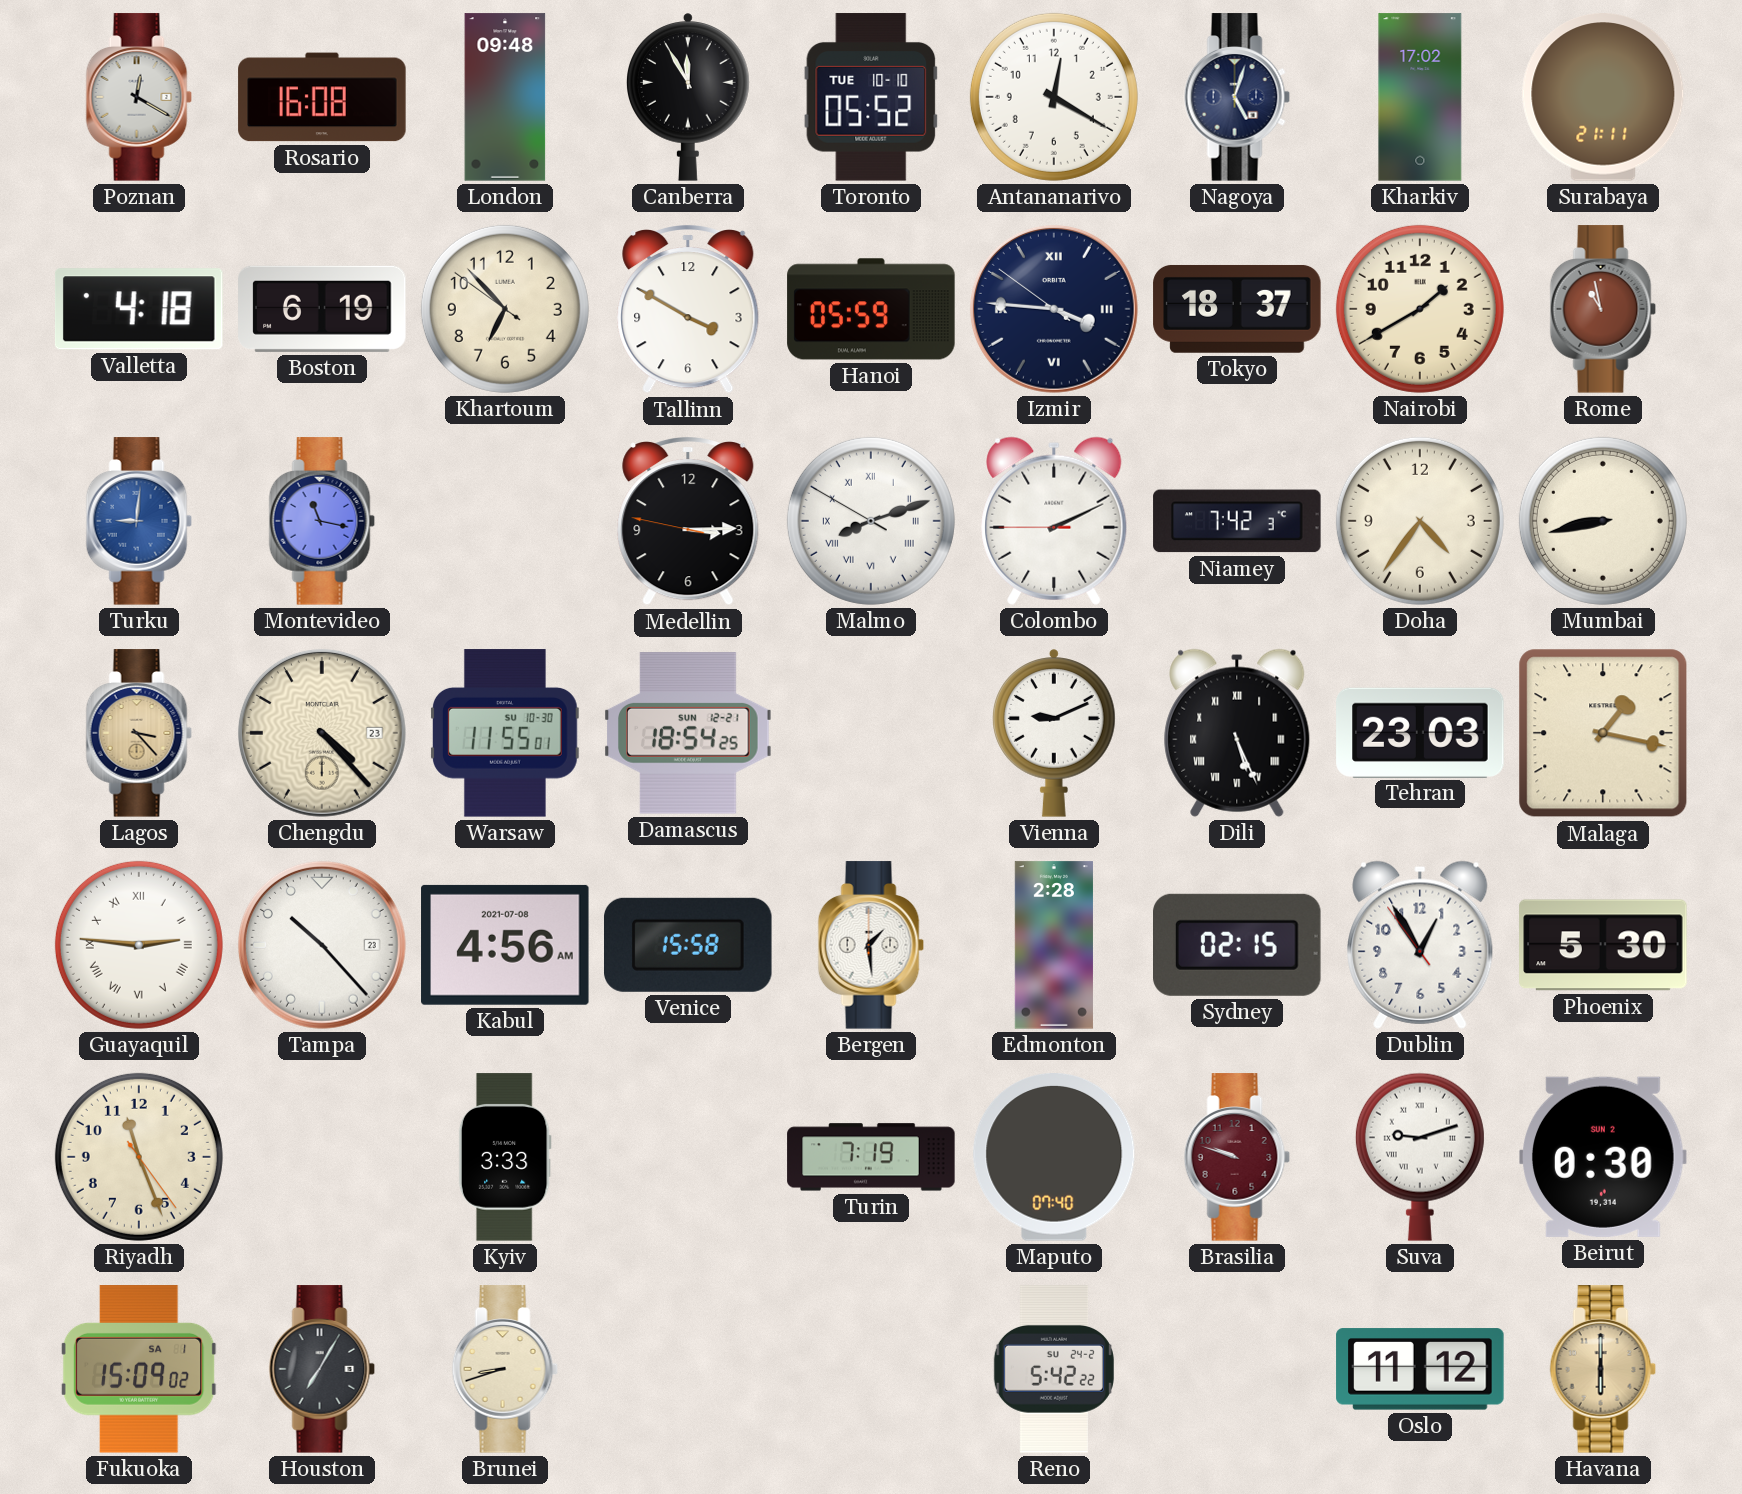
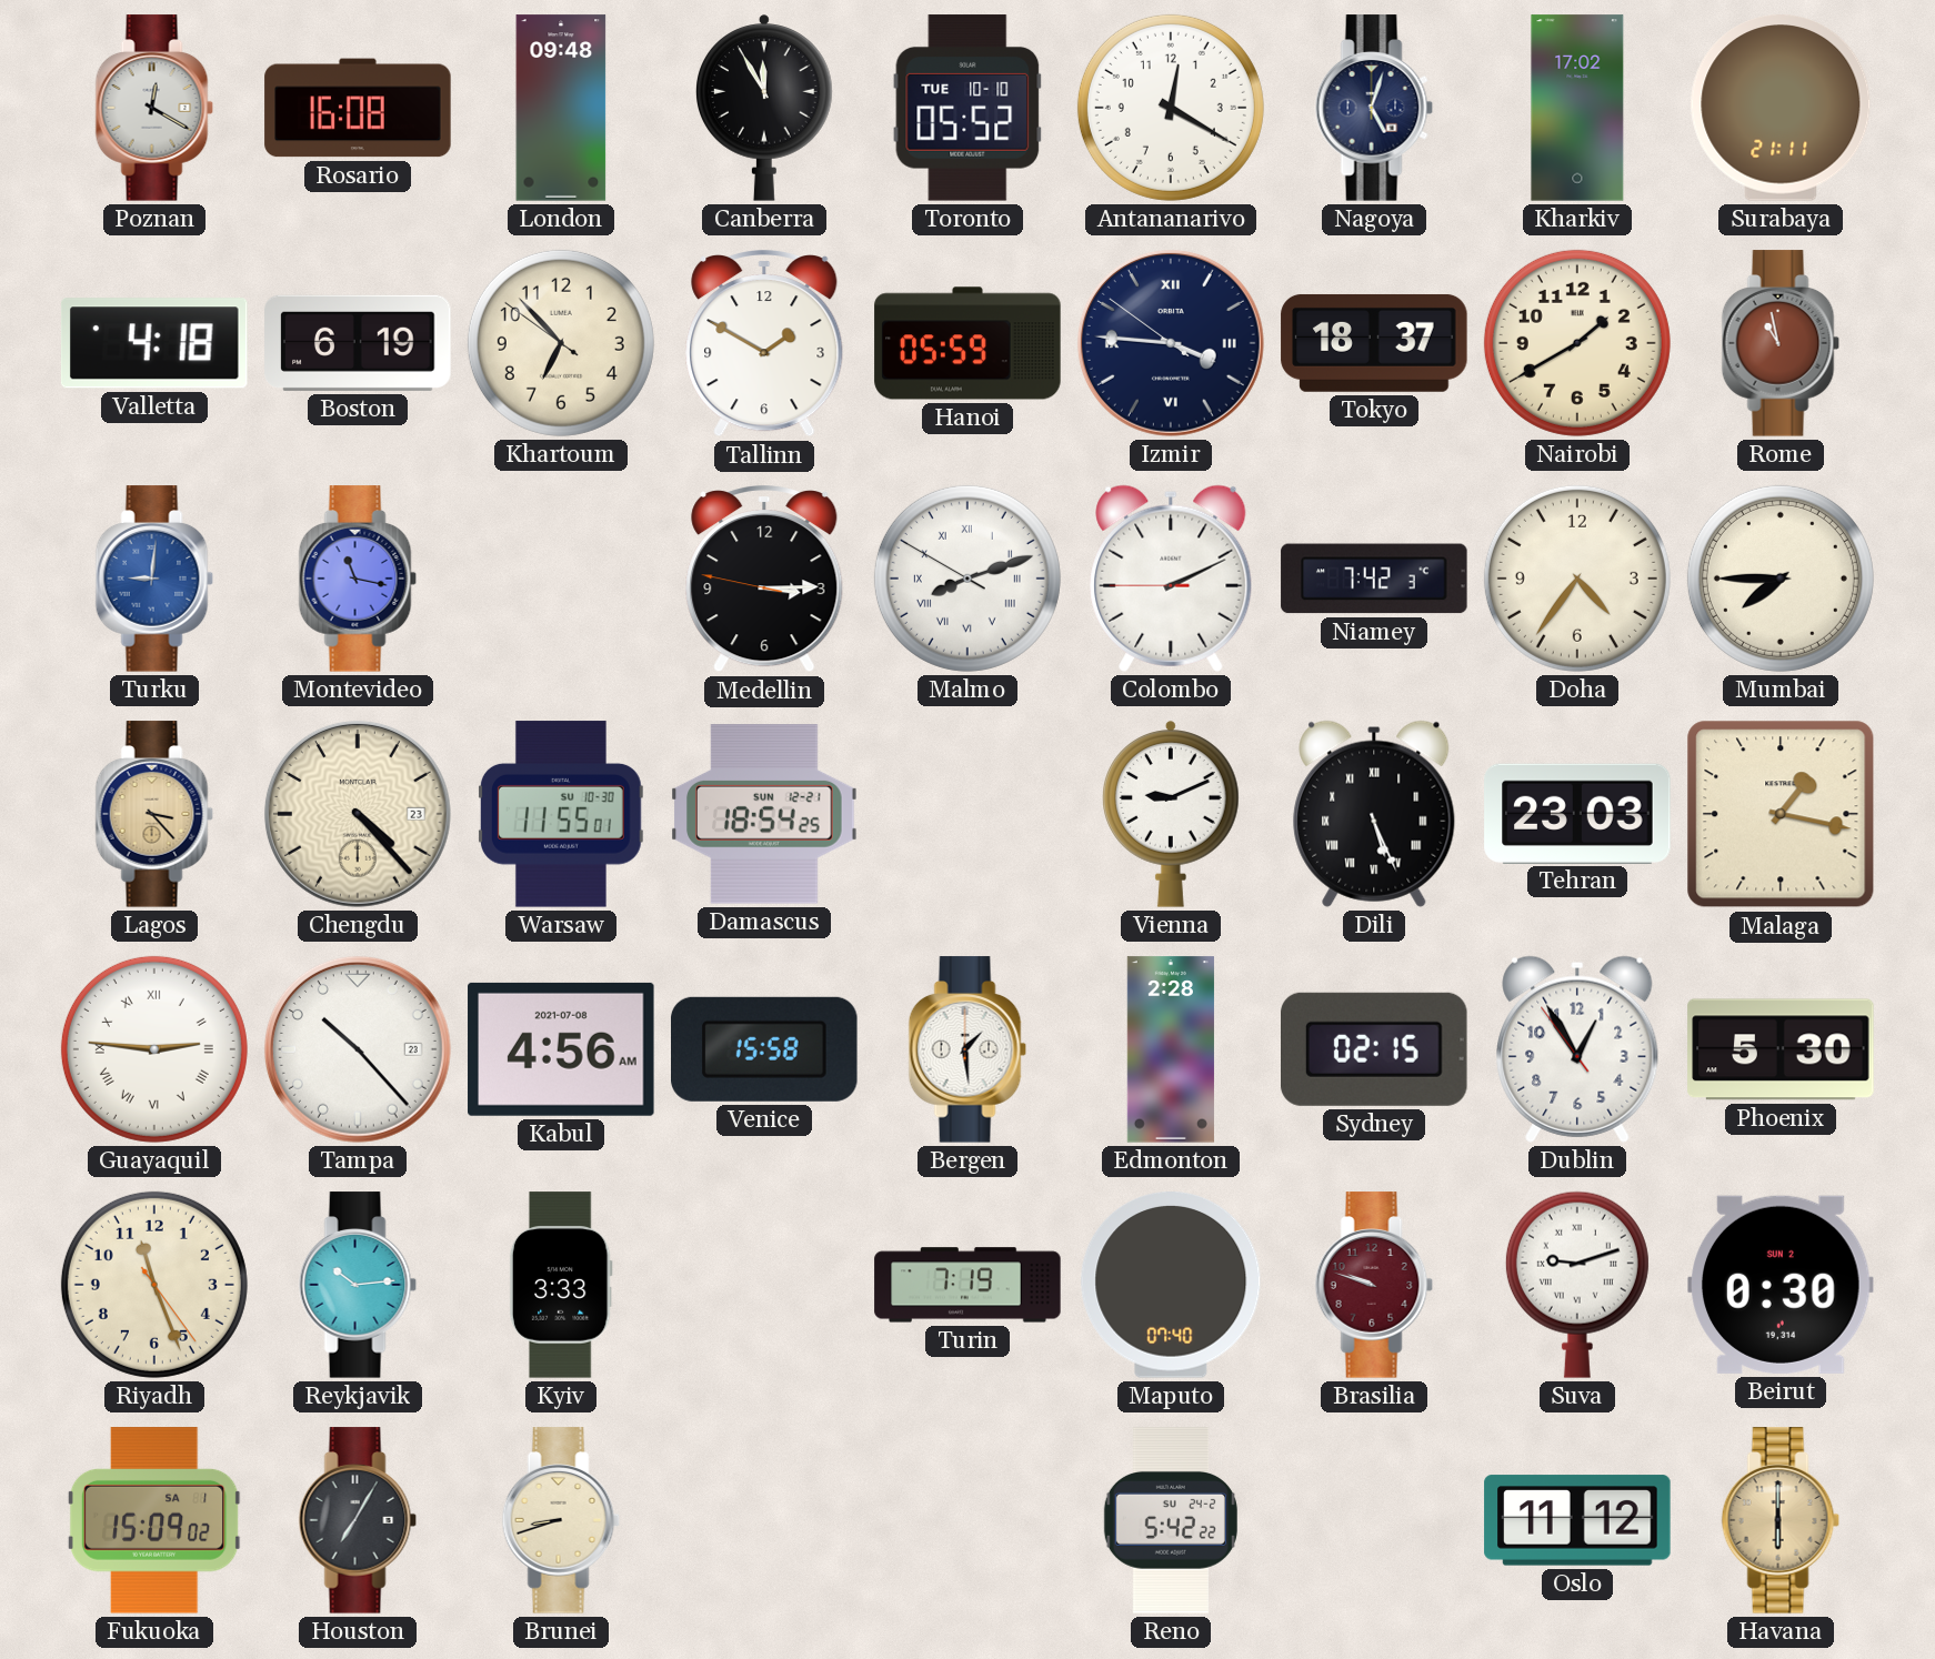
Tallinn: 3:50 -> 1:50
Mumbai: 8:43 -> 7:45
Reykjavik: none -> 10:14
